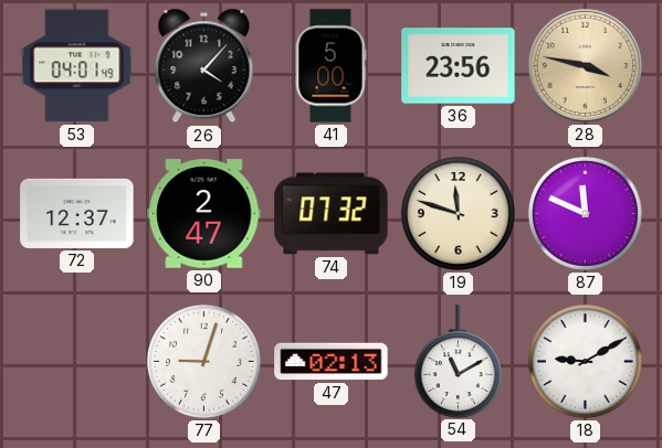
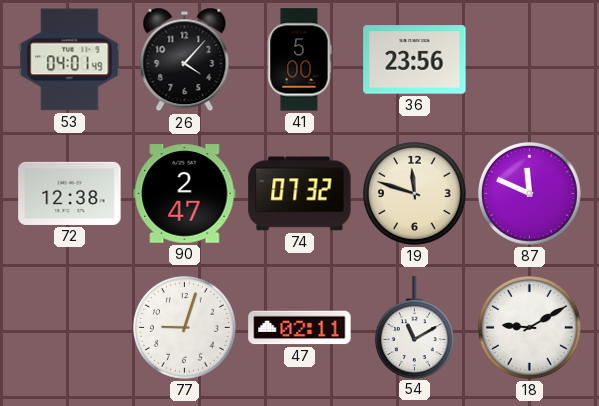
28: 3:47 -> none
72: 12:37 -> 12:38
47: 02:13 -> 02:11
